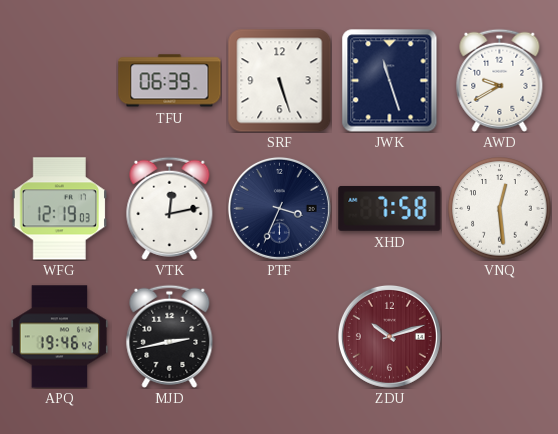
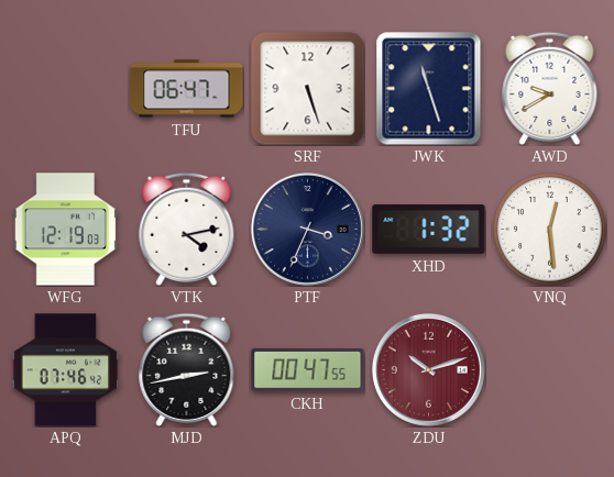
TFU: 06:39 -> 06:47
VTK: 12:13 -> 4:13
XHD: 7:58 -> 1:32
APQ: 19:46 -> 07:46
CKH: none -> 00:47
